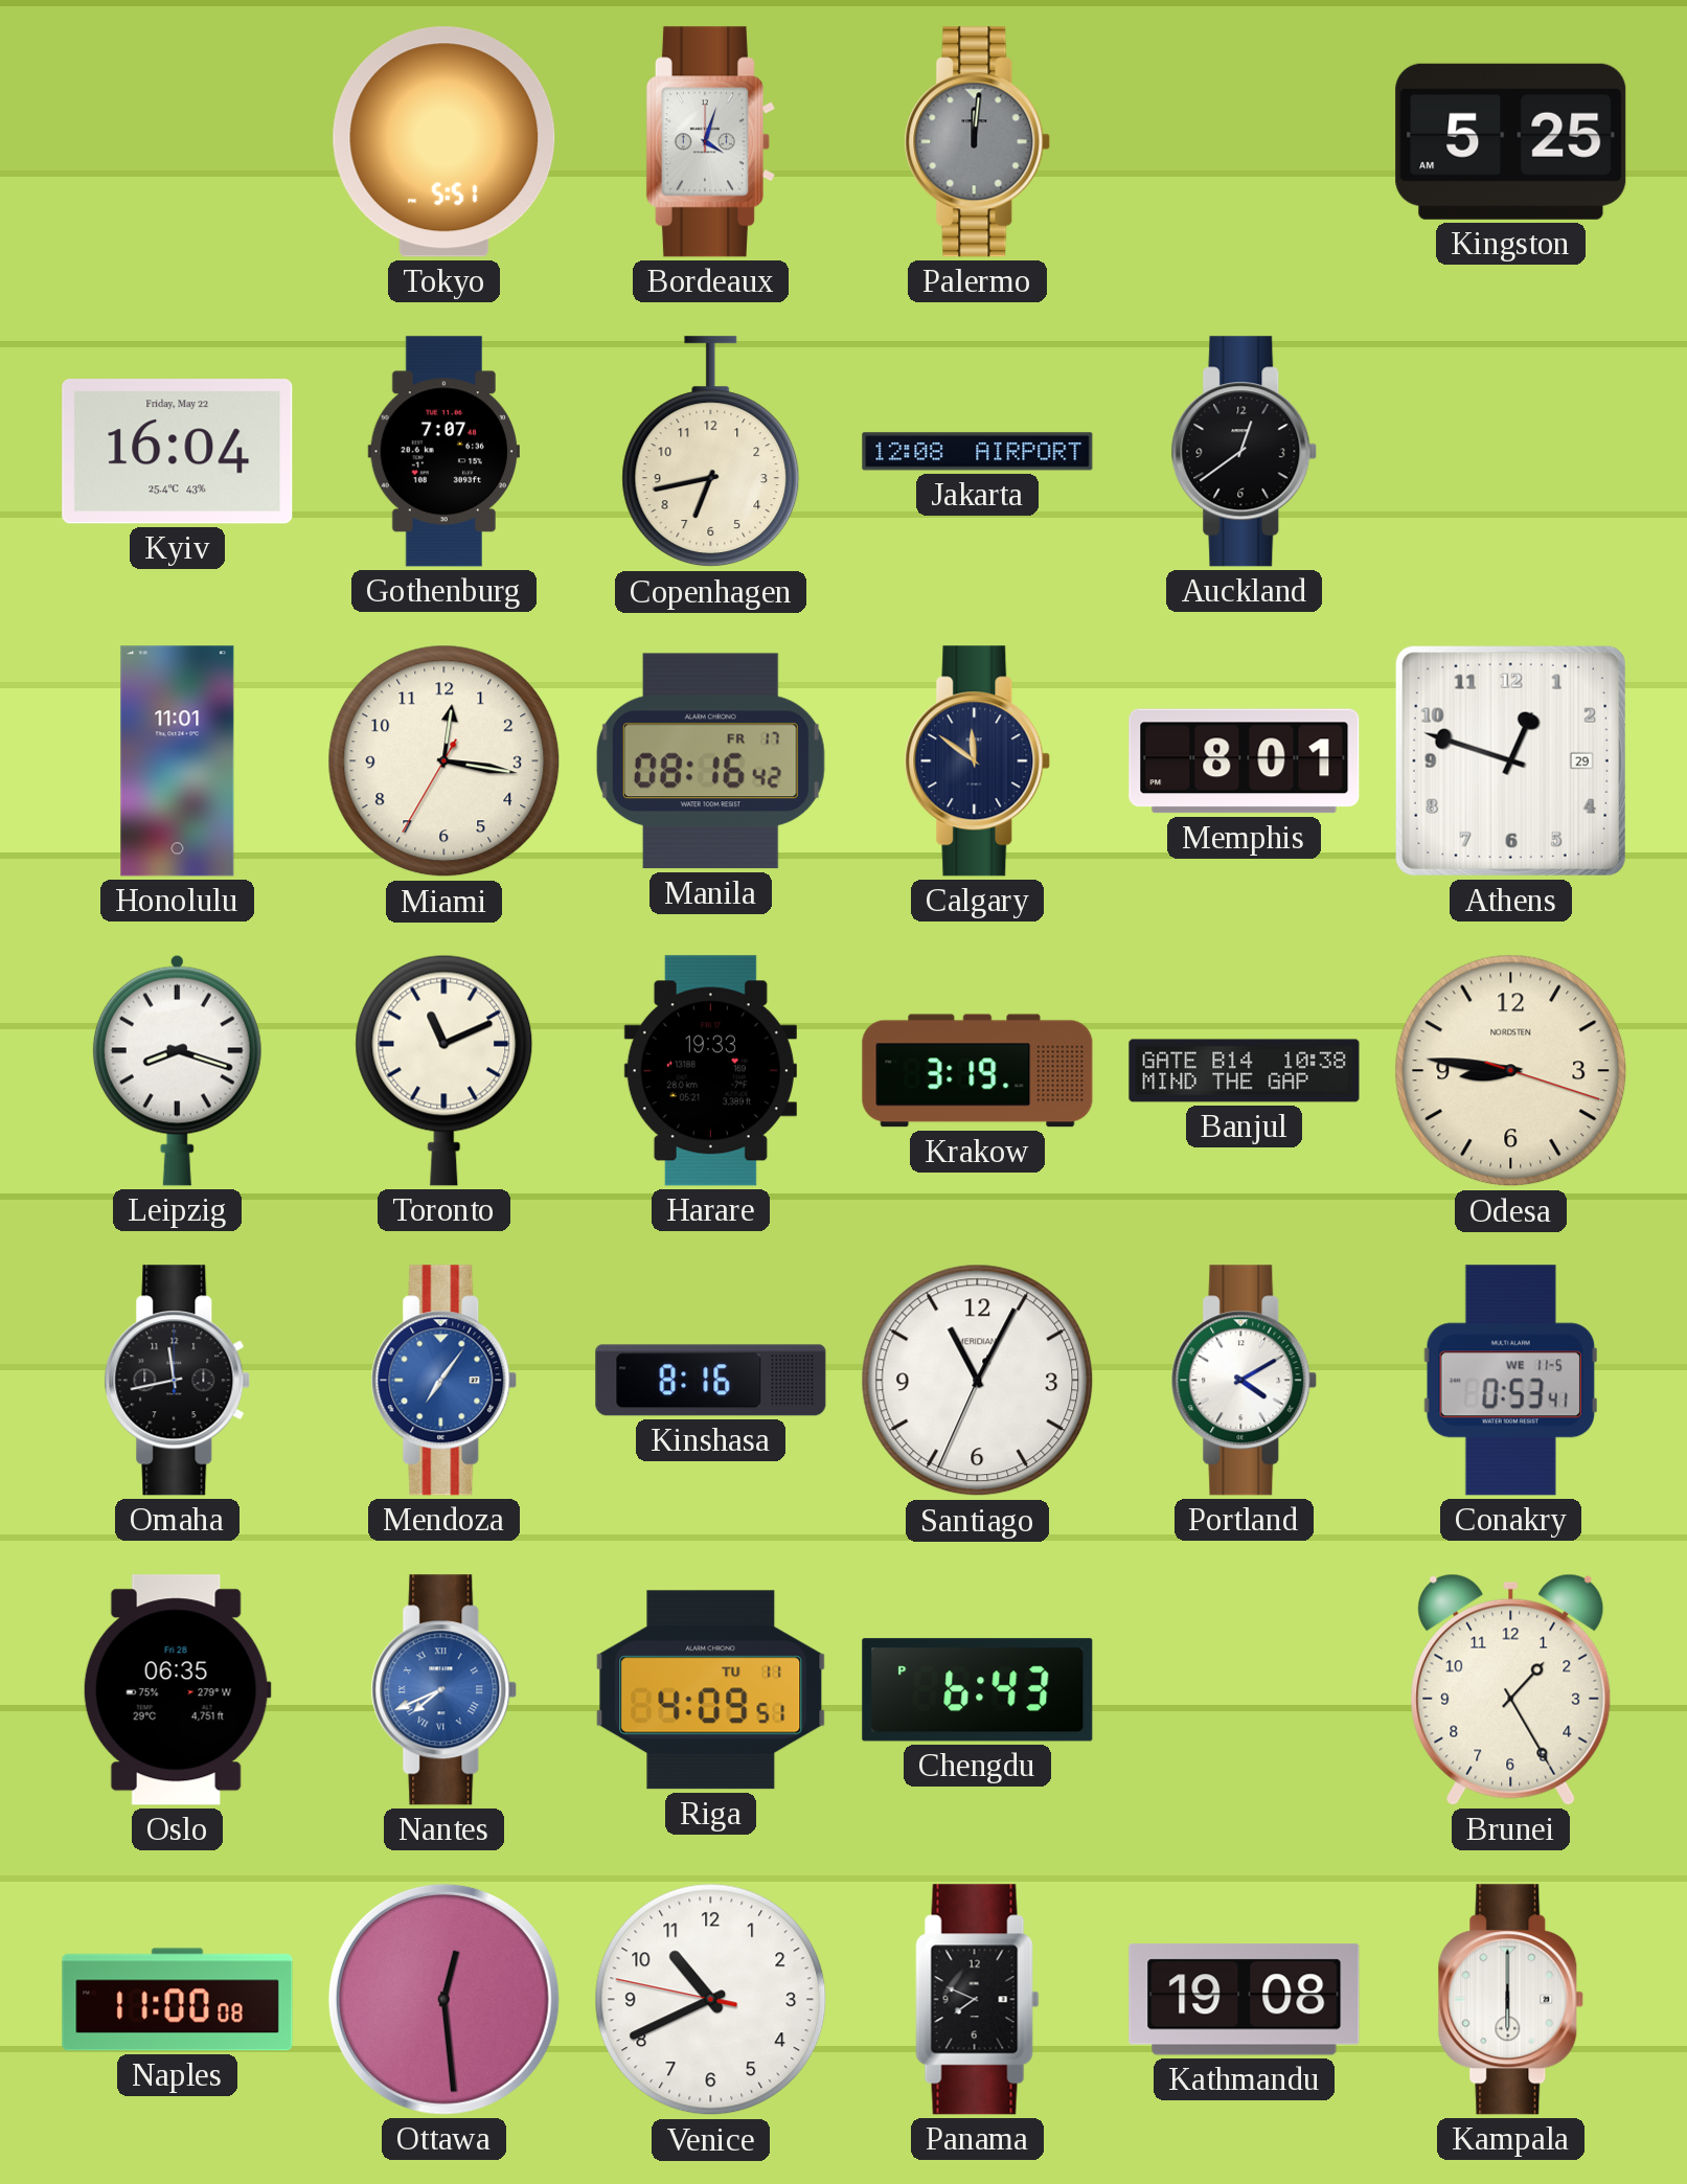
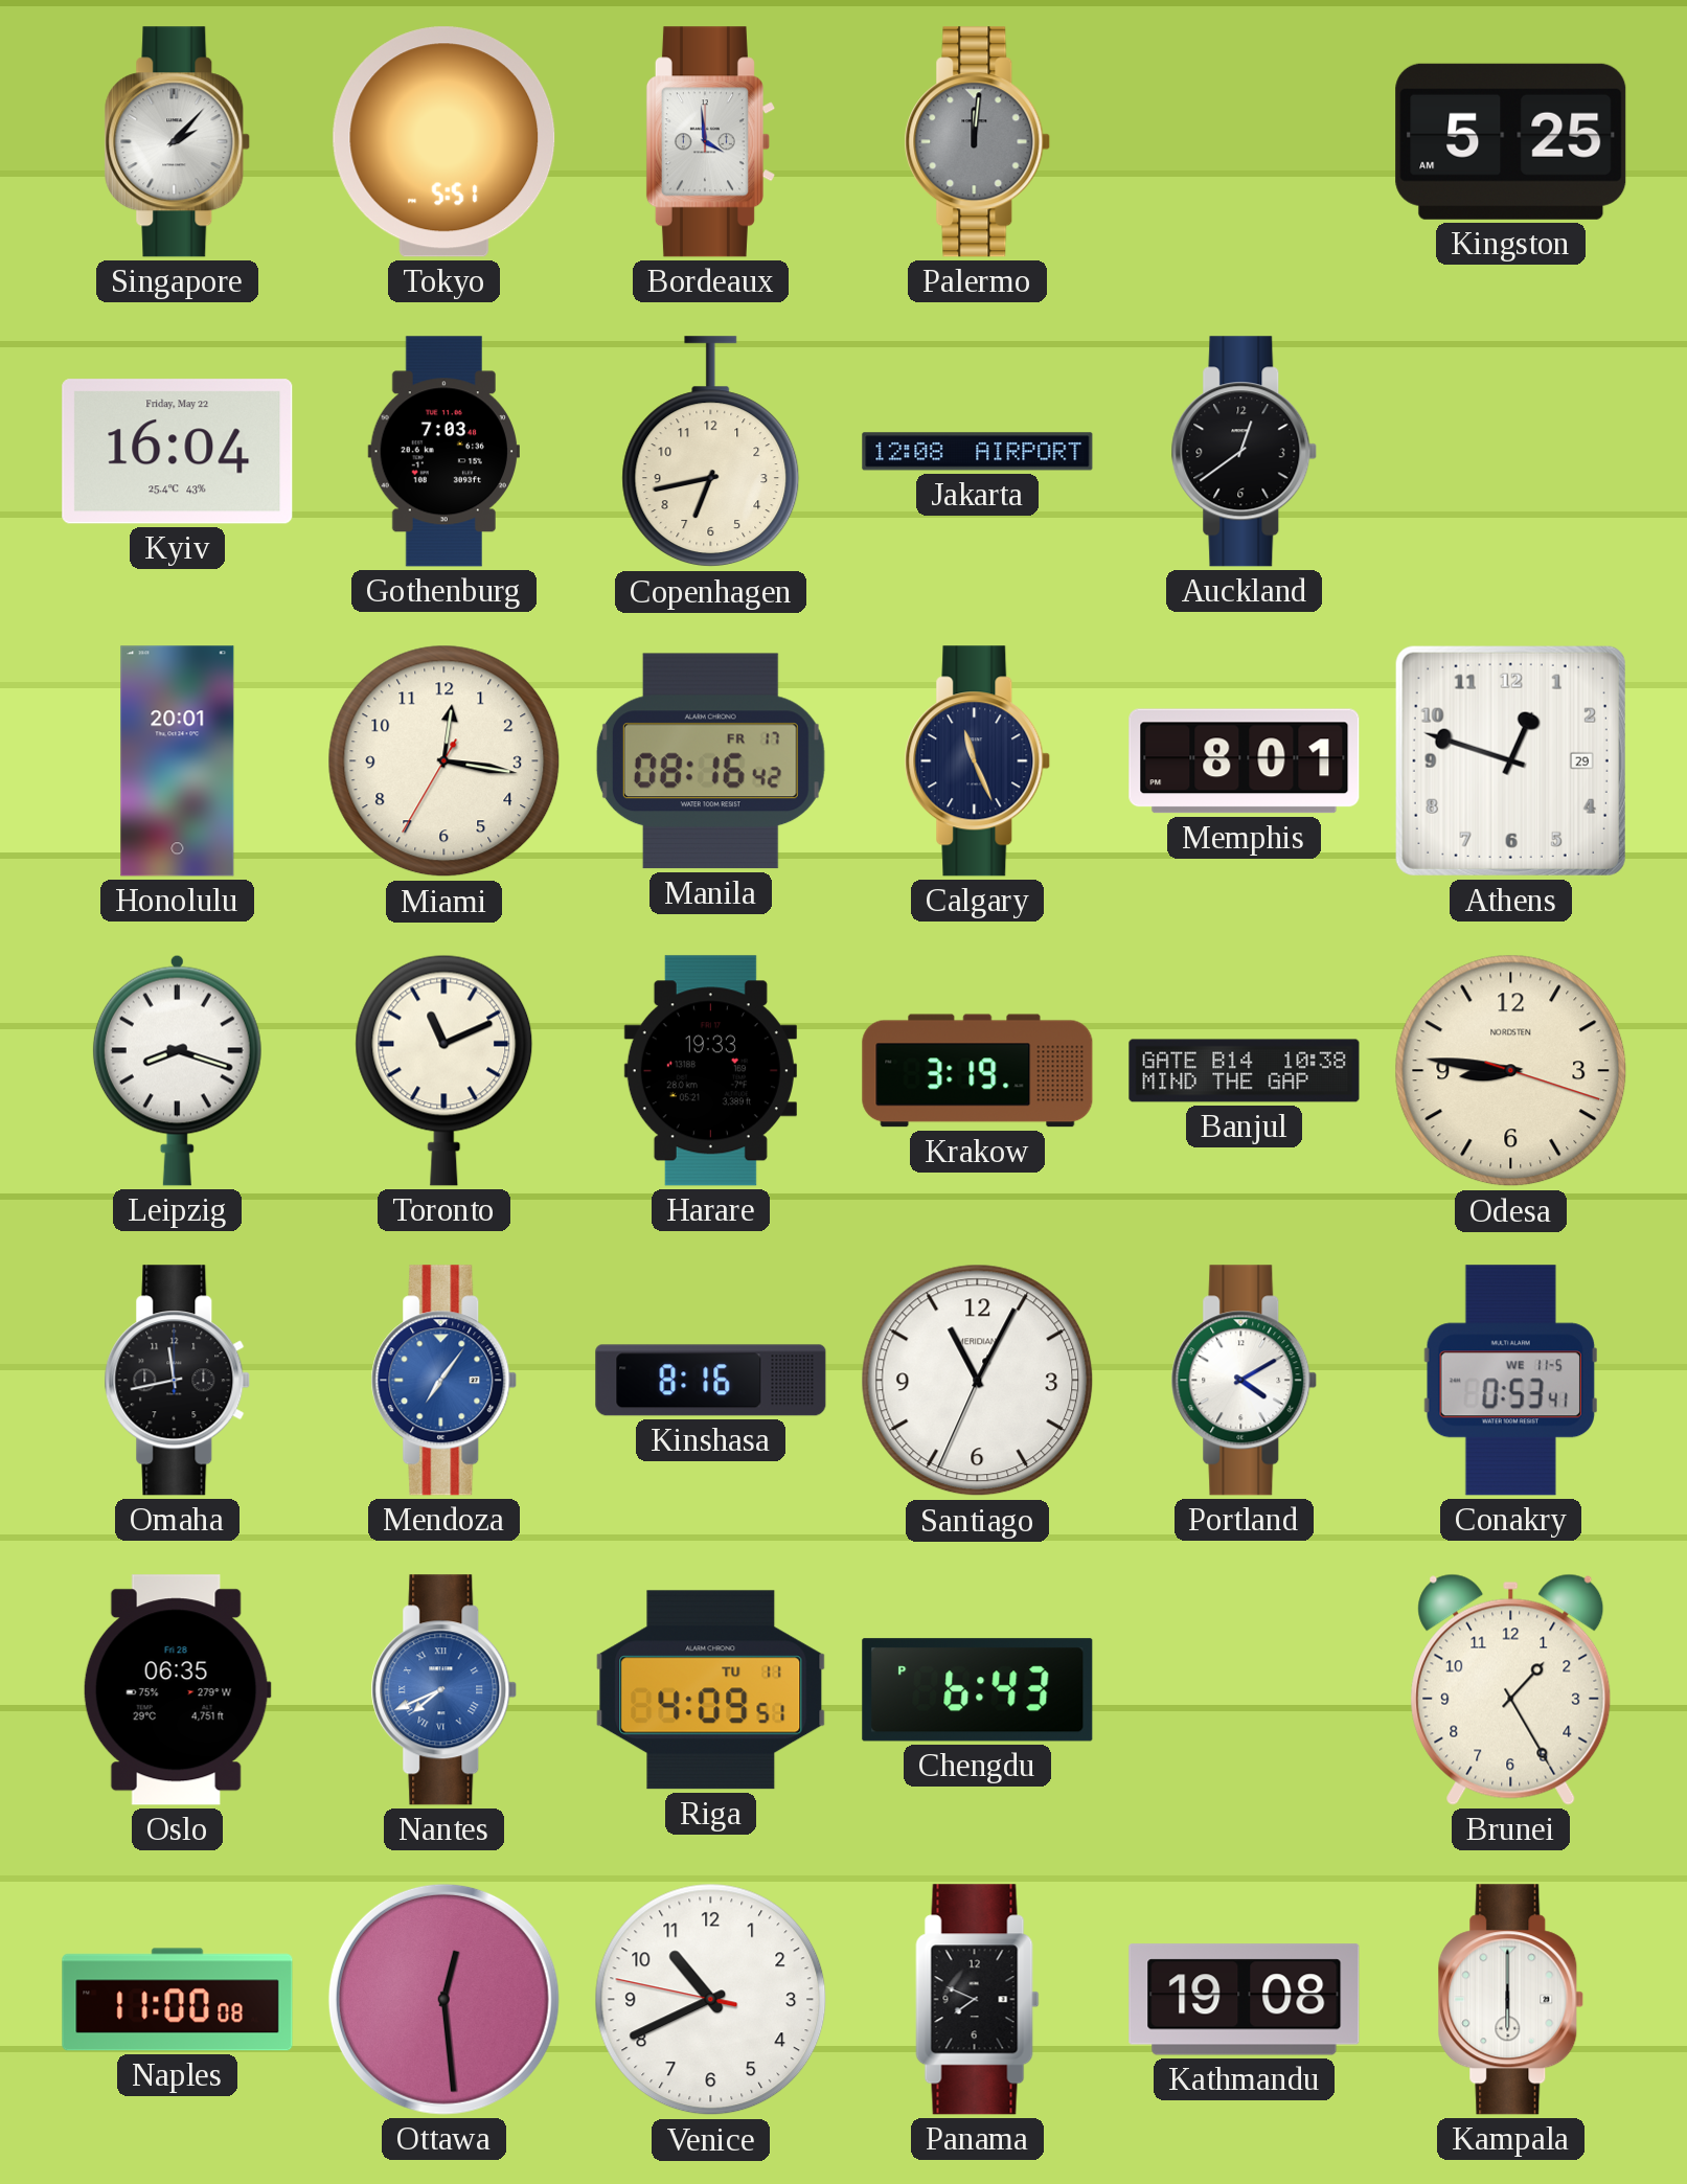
Singapore: none -> 2:07
Bordeaux: 4:03 -> 3:59
Gothenburg: 7:07 -> 7:03
Honolulu: 11:01 -> 20:01
Calgary: 11:51 -> 11:26
